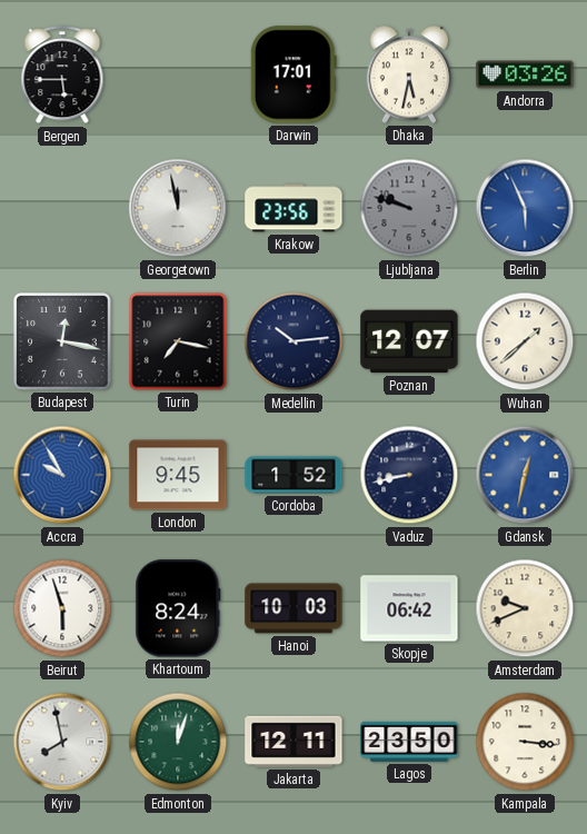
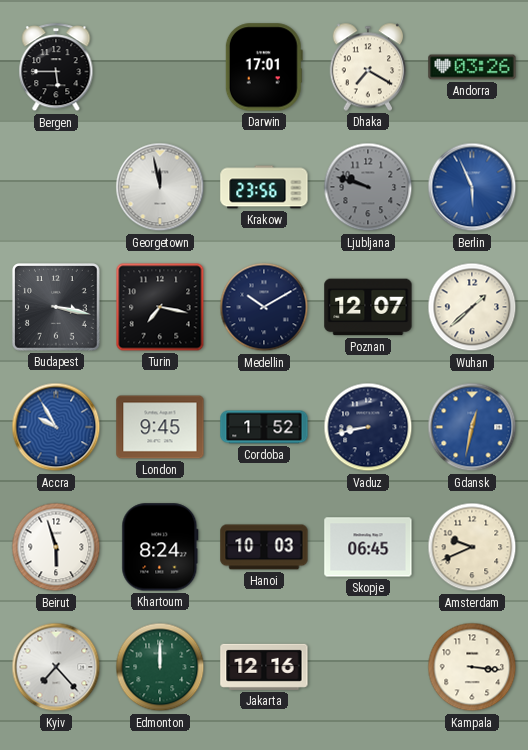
Dhaka: 5:32 -> 7:20
Budapest: 12:17 -> 3:17
Medellin: 10:14 -> 10:10
Skopje: 06:42 -> 06:45
Kyiv: 7:58 -> 7:23
Edmonton: 12:03 -> 12:00
Jakarta: 12:11 -> 12:16
Lagos: 23:50 -> none
